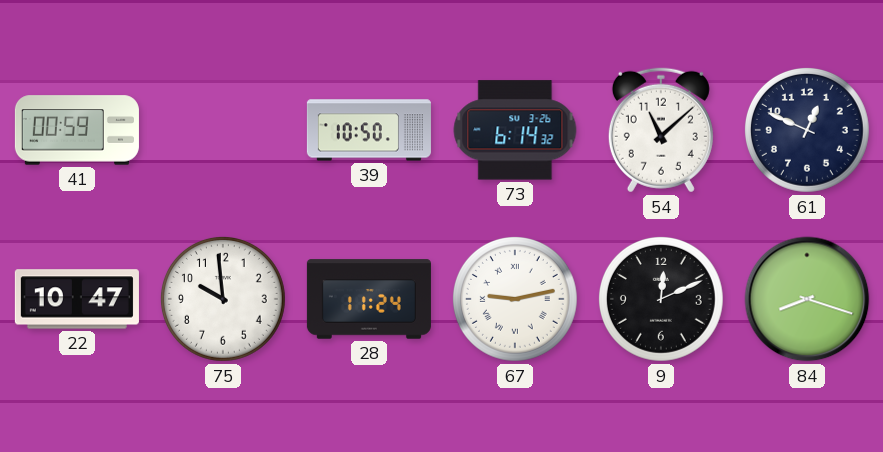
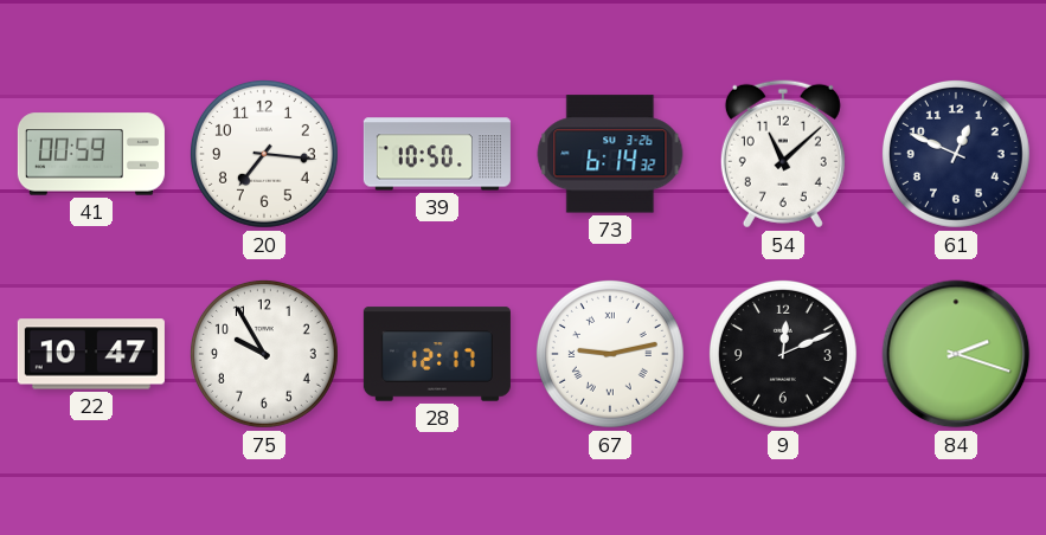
20: none -> 7:16
75: 9:59 -> 9:55
28: 11:24 -> 12:17
84: 8:18 -> 2:18
